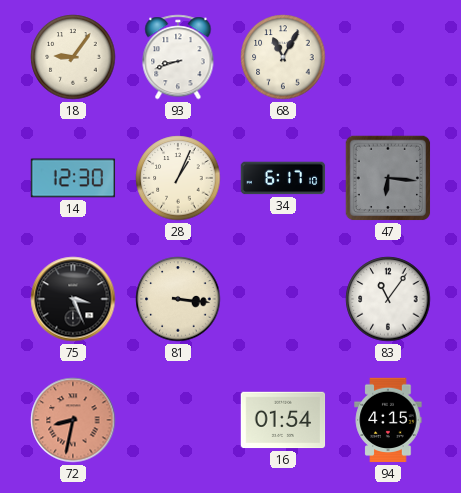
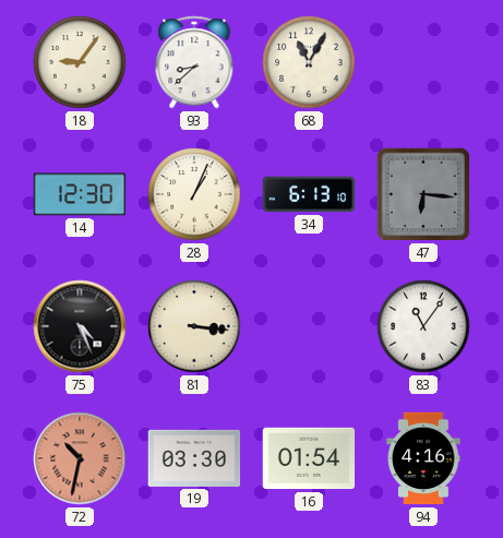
93: 8:42 -> 8:38
34: 6:17 -> 6:13
75: 3:26 -> 4:26
72: 8:32 -> 10:32
19: none -> 03:30
94: 4:15 -> 4:16
